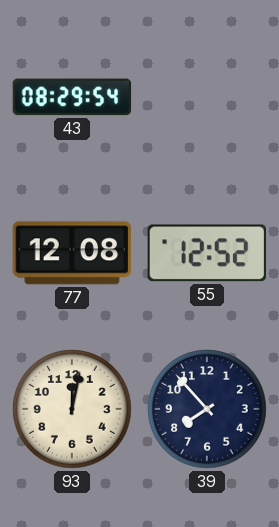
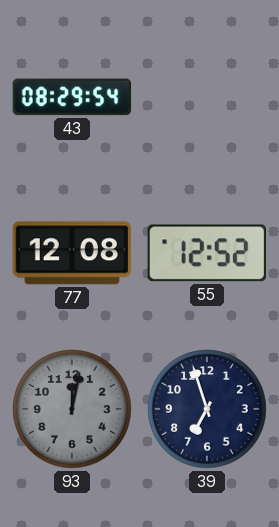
93 dial: cream -> grey
39: 7:53 -> 6:57
